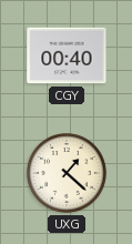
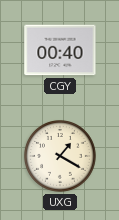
UXG: 1:22 -> 1:20
